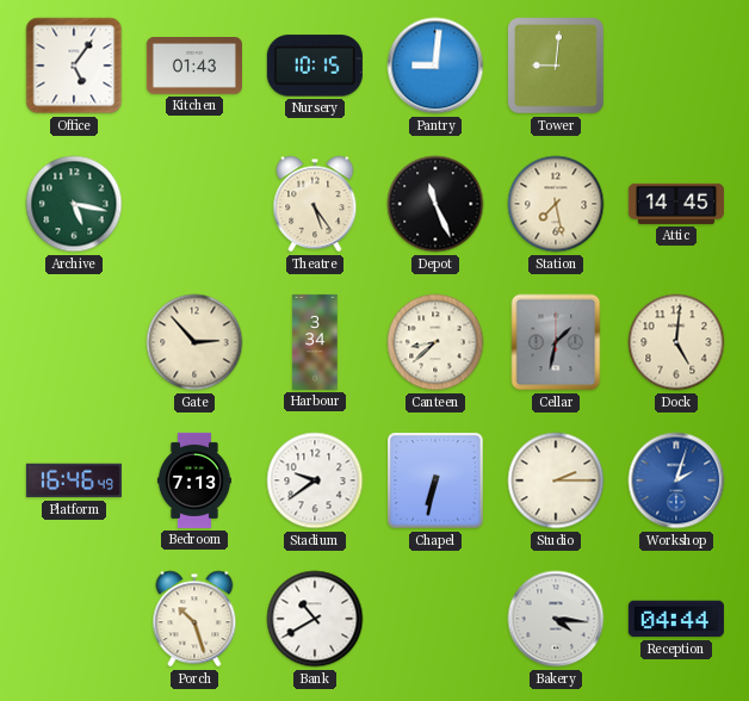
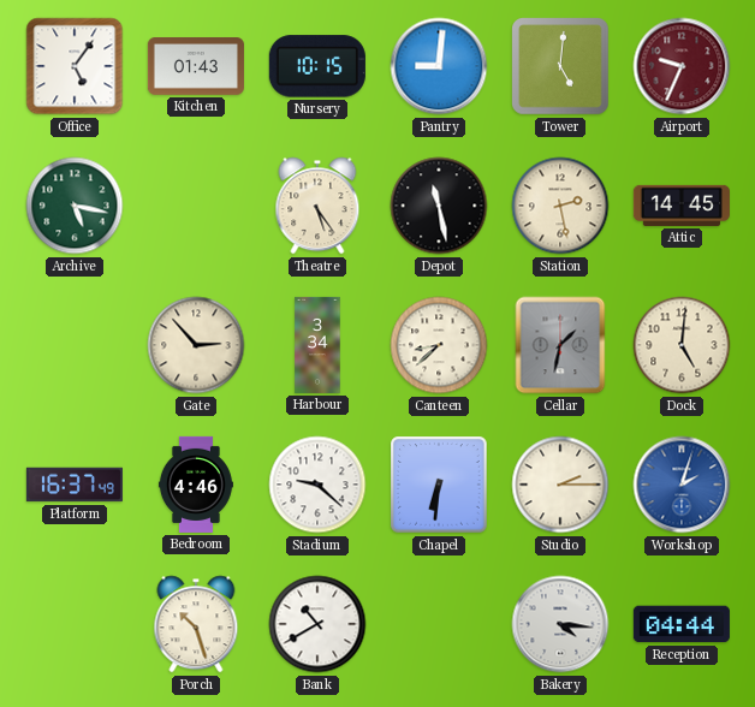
Tower: 9:01 -> 5:01
Airport: none -> 9:34
Depot: 11:26 -> 11:28
Station: 7:28 -> 2:28
Platform: 16:46 -> 16:37
Bedroom: 7:13 -> 4:46
Stadium: 9:39 -> 9:22
Chapel: 6:32 -> 6:31
